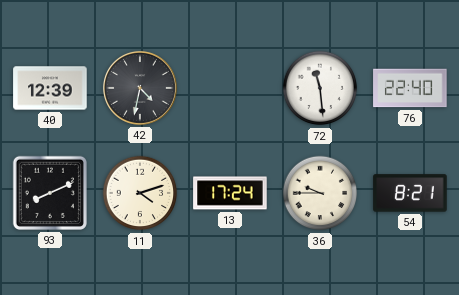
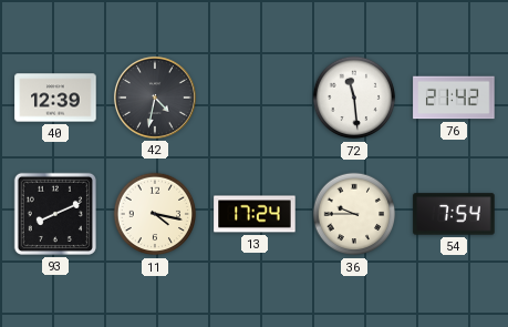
76: 22:40 -> 21:42
11: 4:12 -> 4:17
54: 8:21 -> 7:54
